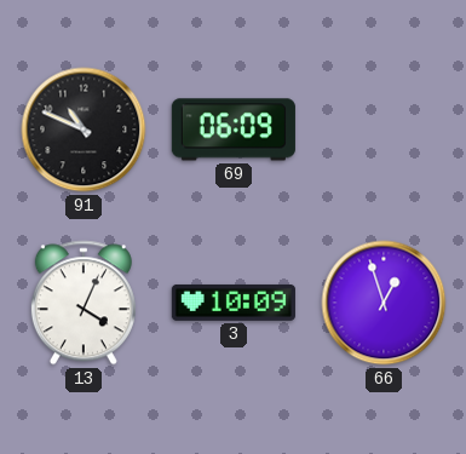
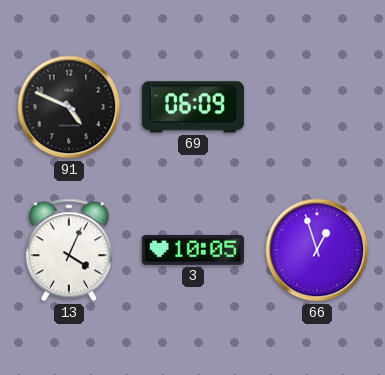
91: 10:49 -> 4:49
3: 10:09 -> 10:05
